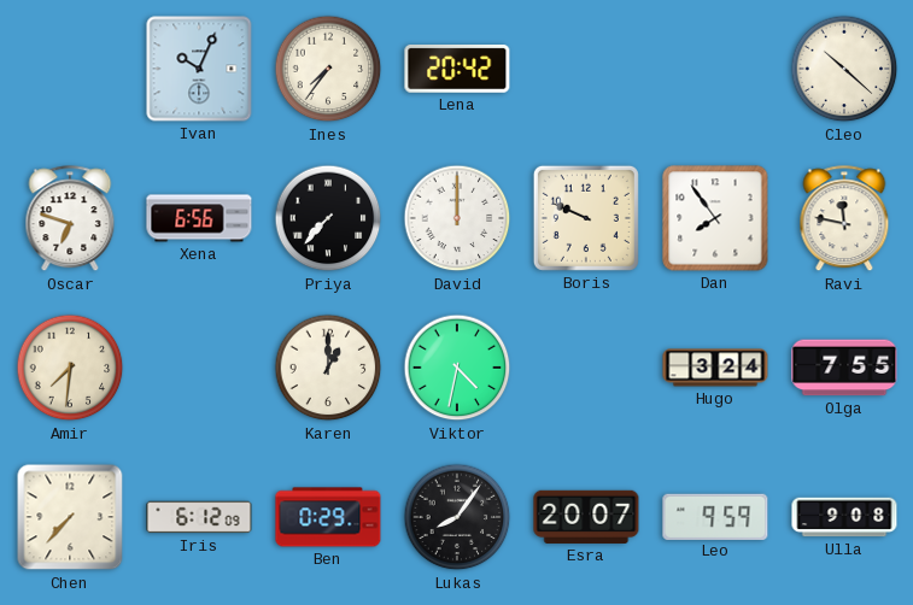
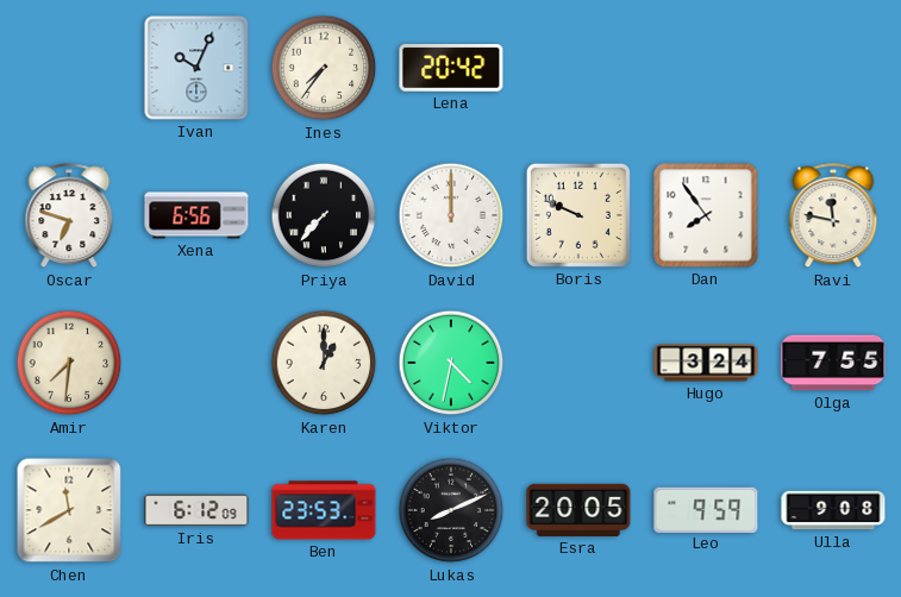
Cleo: 10:22 -> none
Chen: 7:37 -> 11:40
Ben: 0:29 -> 23:53
Lukas: 8:06 -> 8:11
Esra: 20:07 -> 20:05
